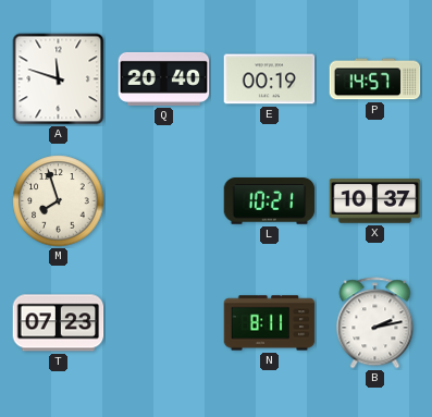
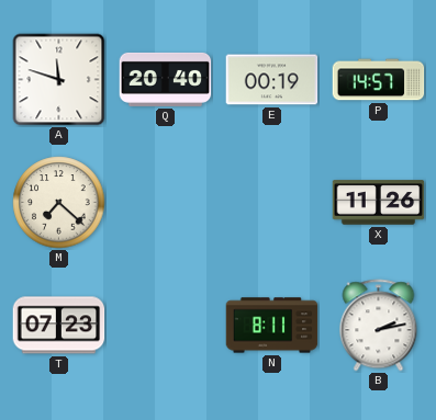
M: 7:57 -> 7:22
L: 10:21 -> none
X: 10:37 -> 11:26
